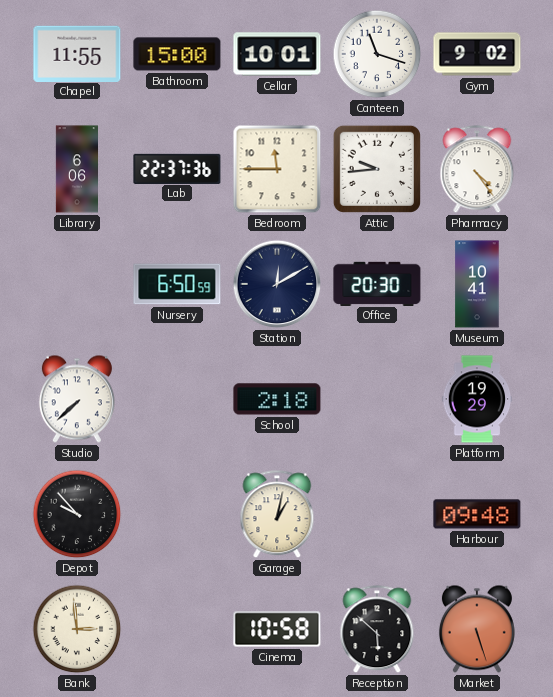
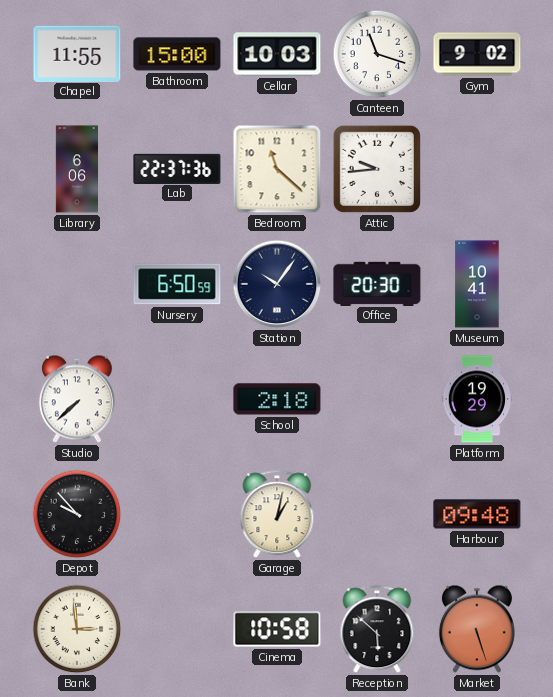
Cellar: 10:01 -> 10:03
Bedroom: 11:45 -> 11:22
Pharmacy: 4:24 -> none
Station: 12:10 -> 10:06
